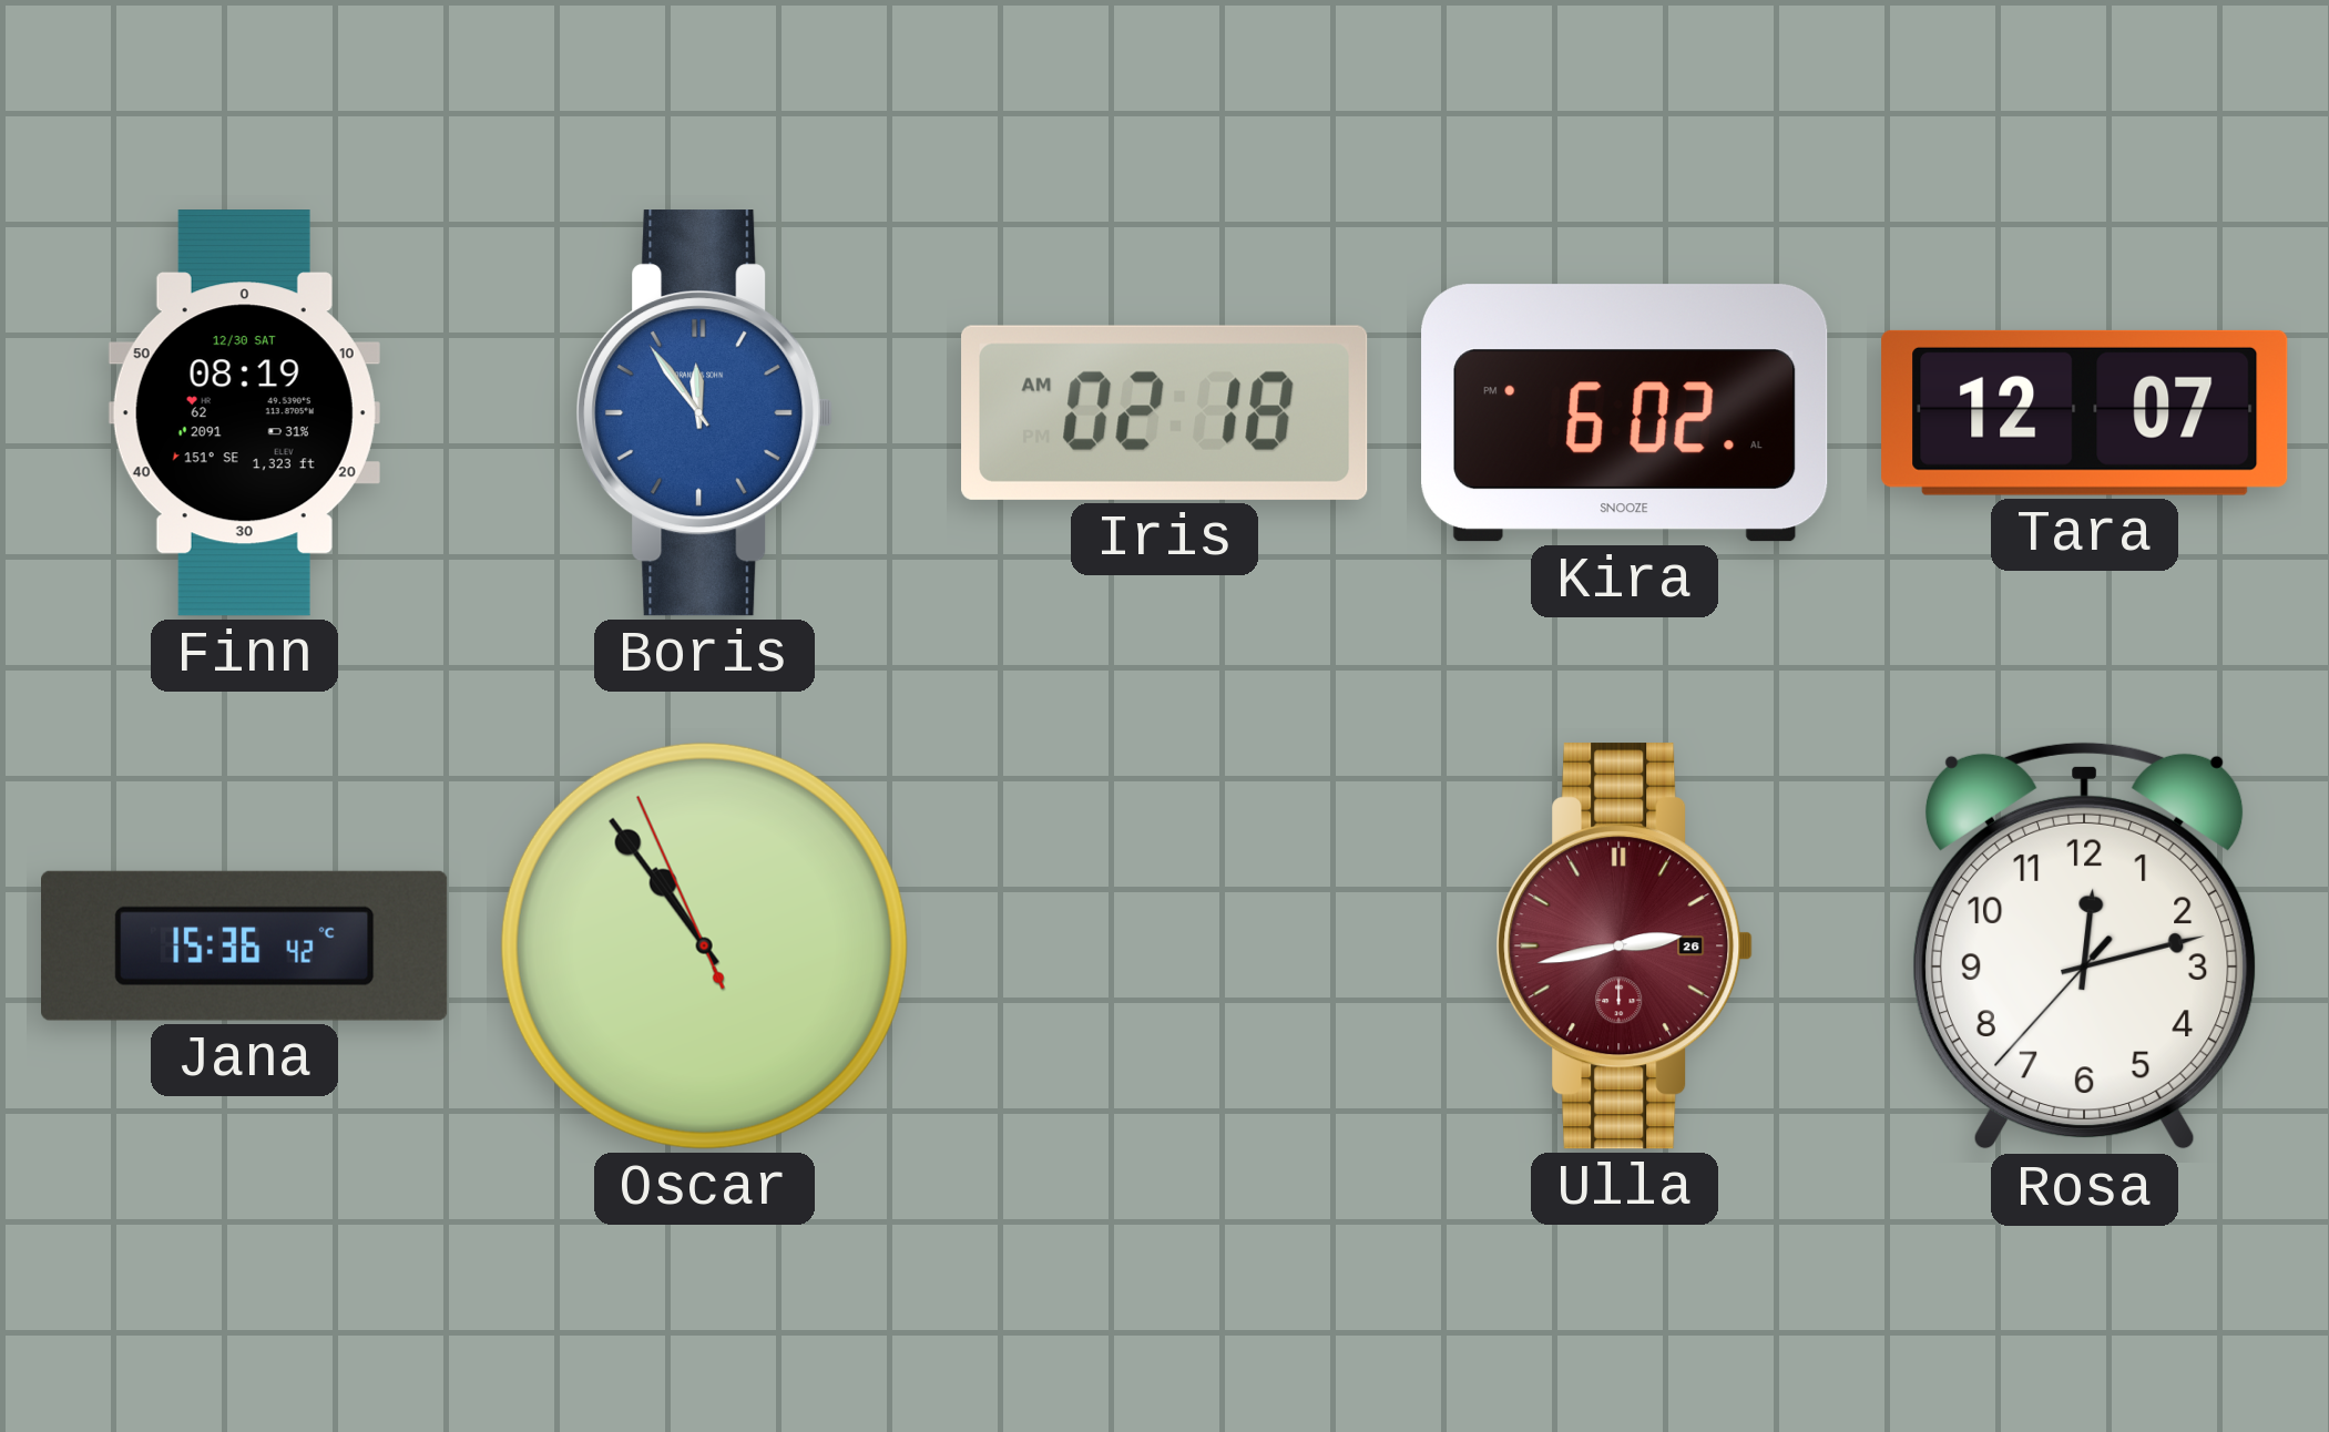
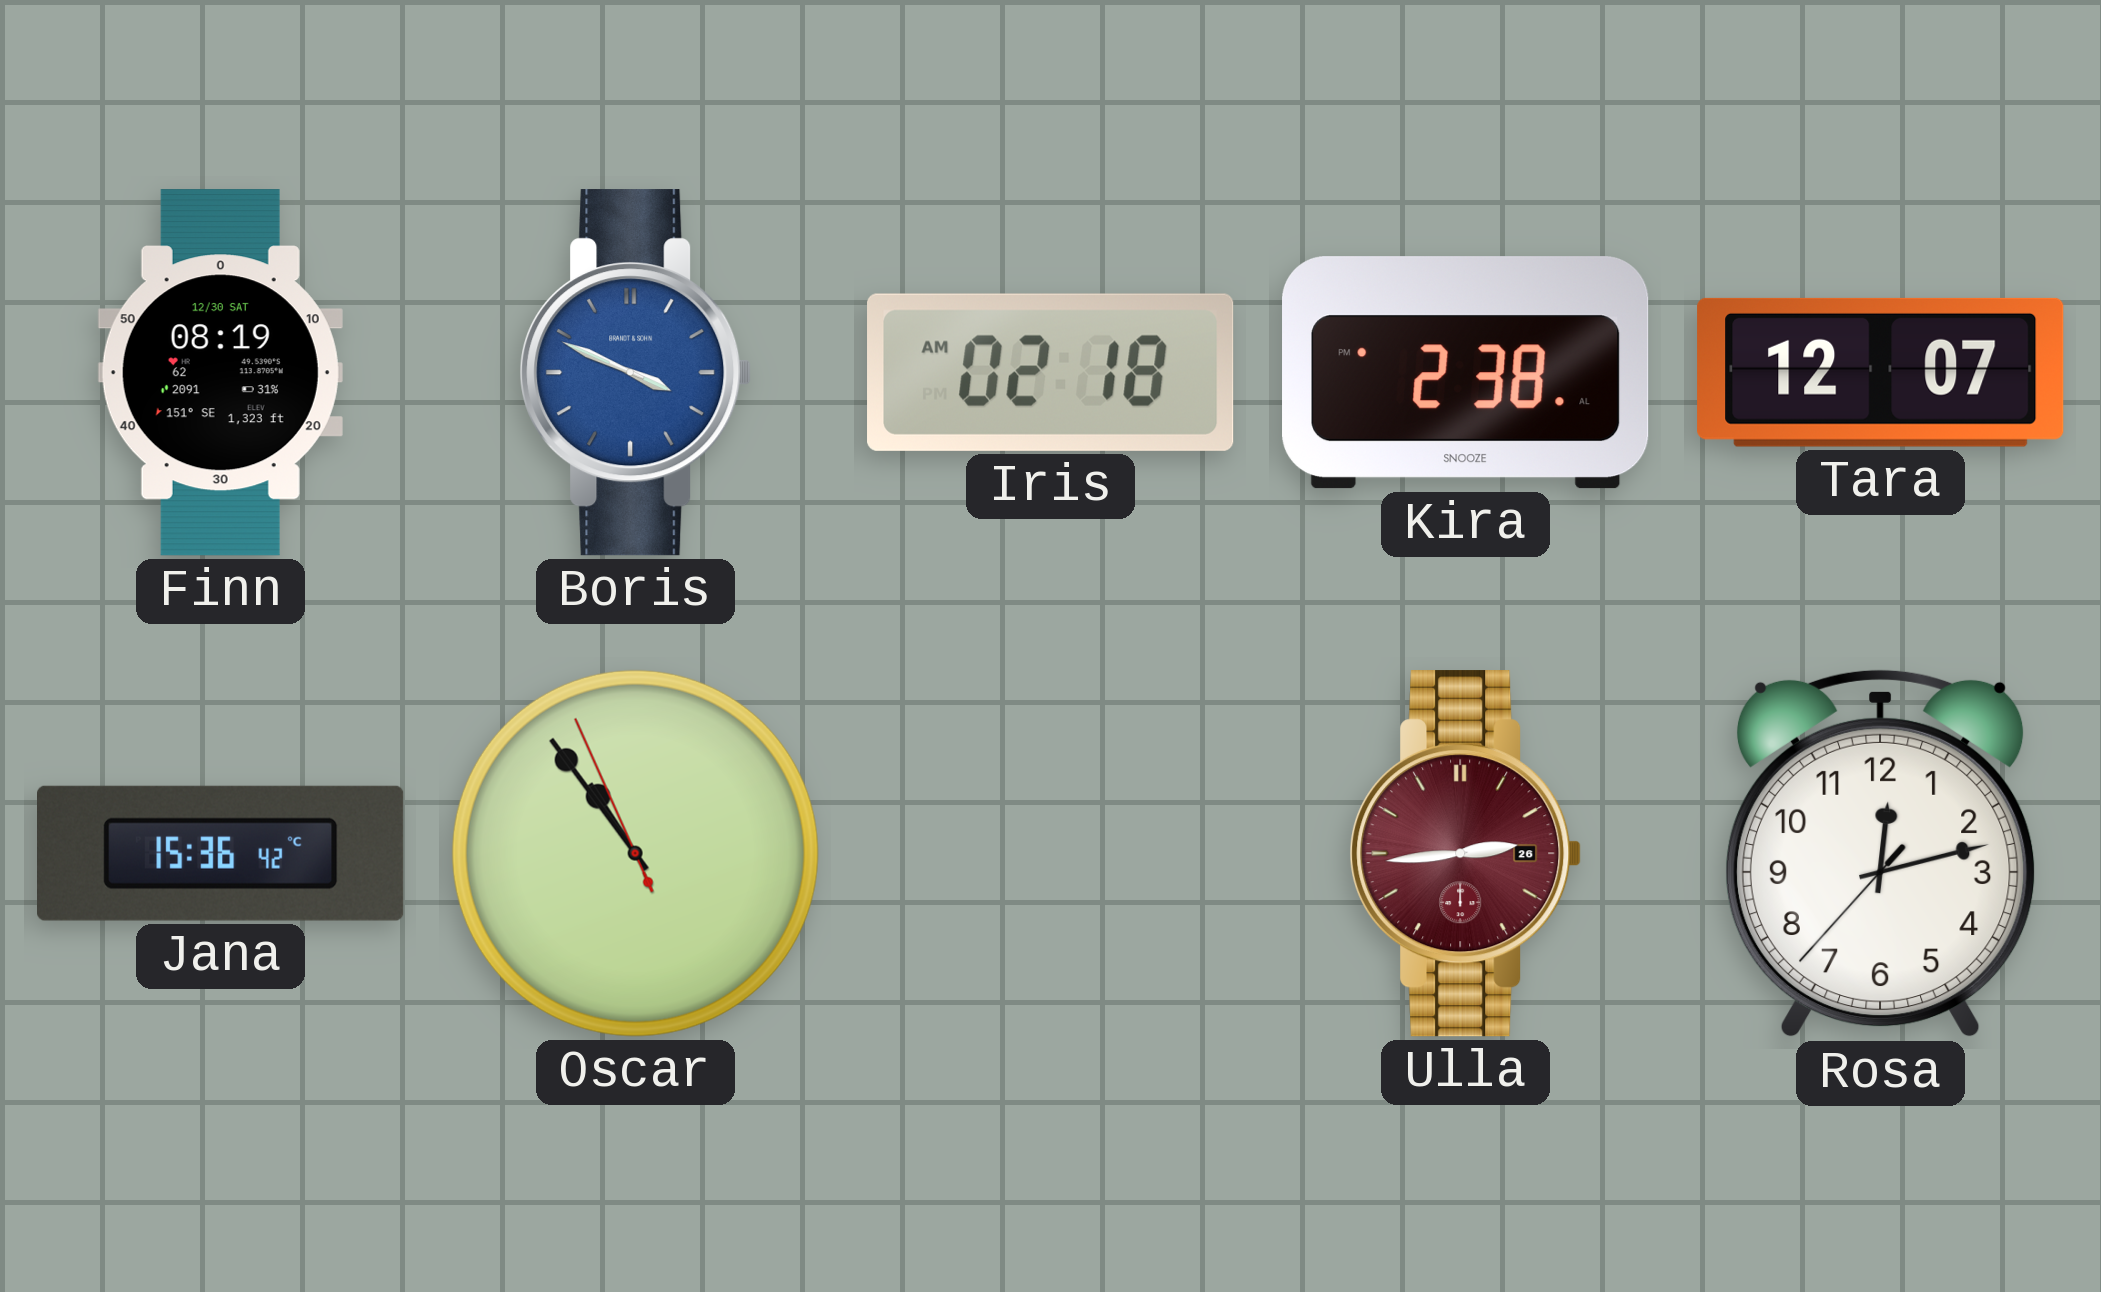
Boris: 11:54 -> 3:49
Kira: 6:02 -> 2:38
Ulla: 2:43 -> 2:44
